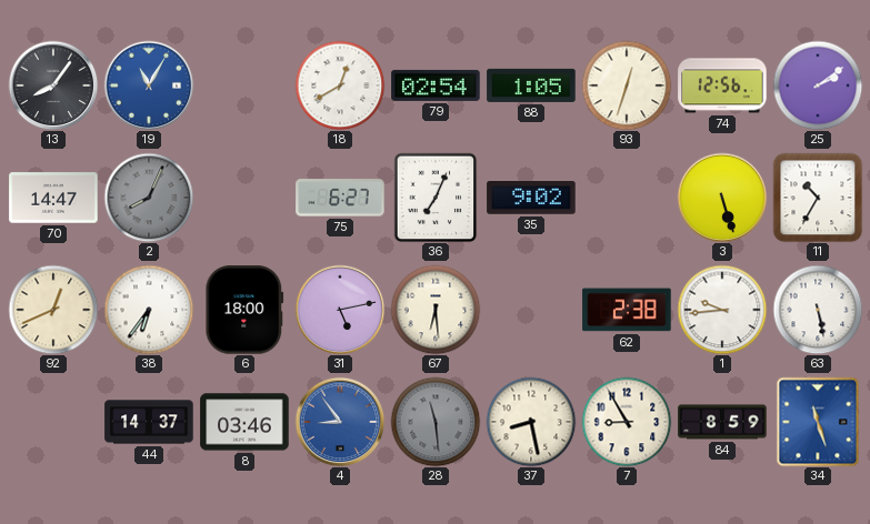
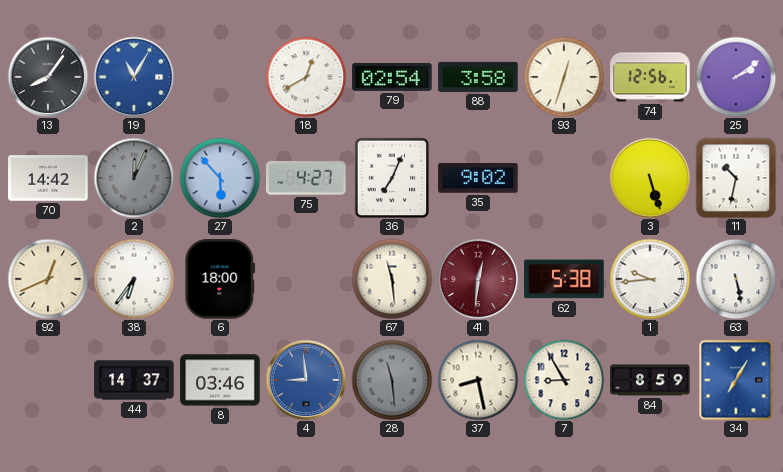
88: 1:05 -> 3:58
70: 14:47 -> 14:42
2: 8:04 -> 12:04
27: none -> 5:53
75: 6:27 -> 4:27
11: 10:35 -> 10:32
31: 5:13 -> none
67: 6:29 -> 11:29
41: none -> 12:31
62: 2:38 -> 5:38
4: 8:54 -> 8:59
34: 11:27 -> 7:05
